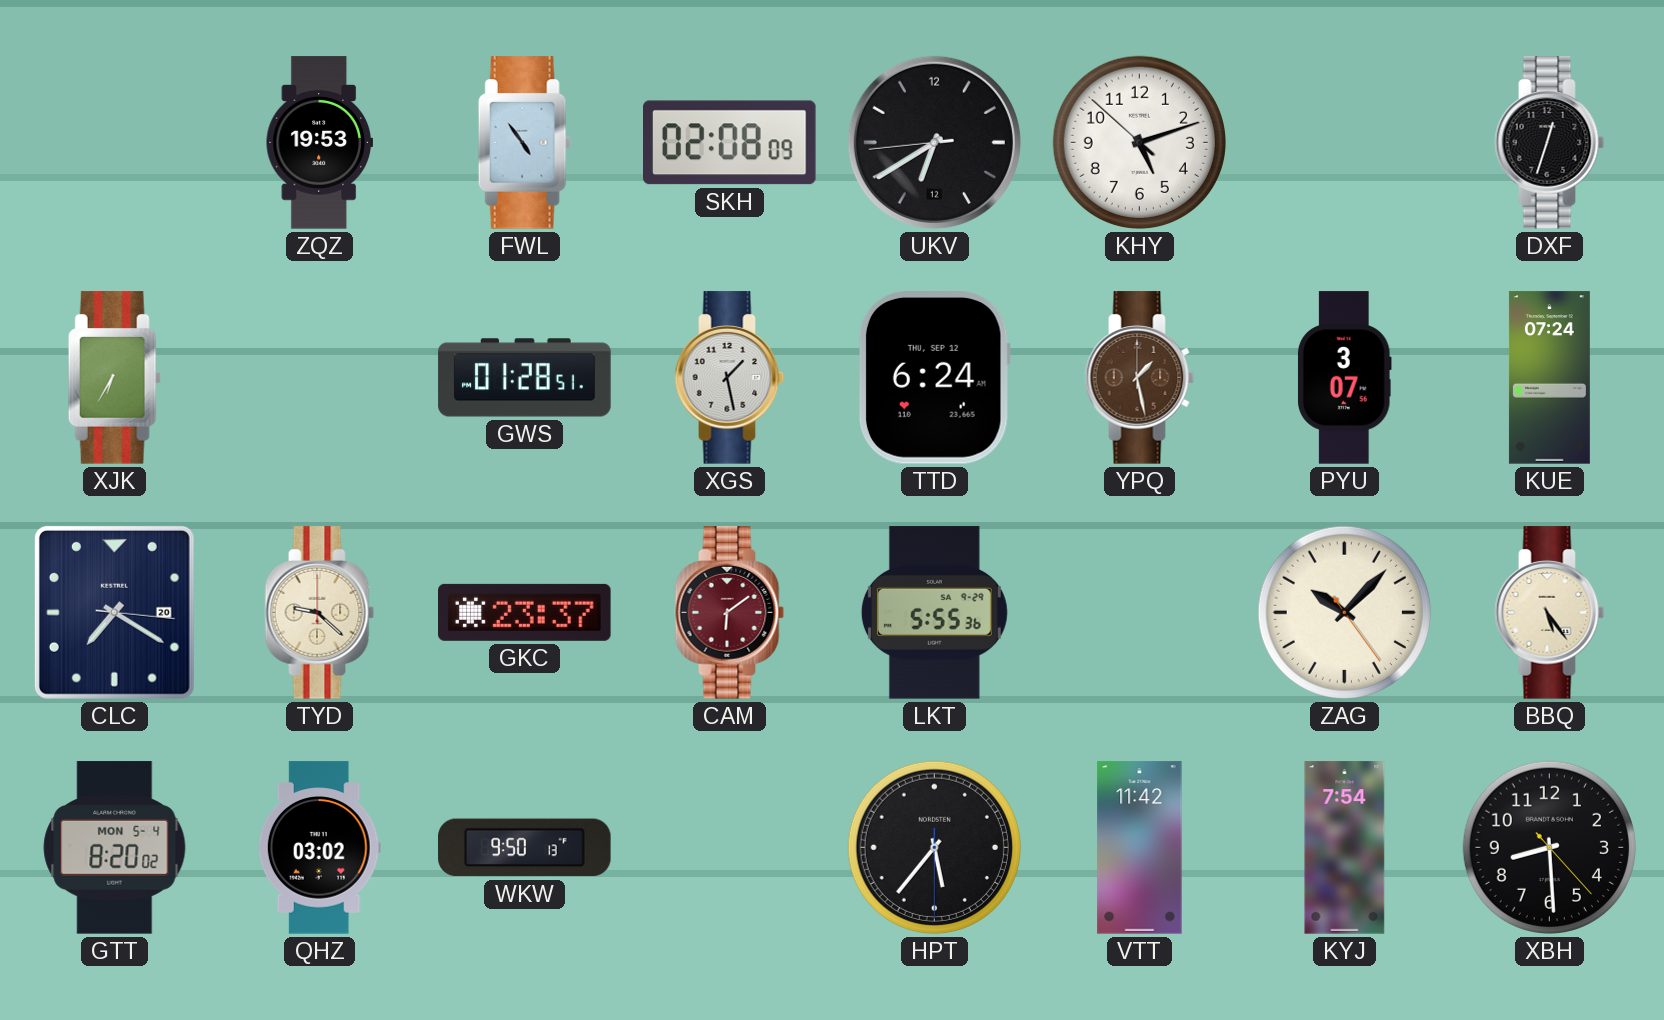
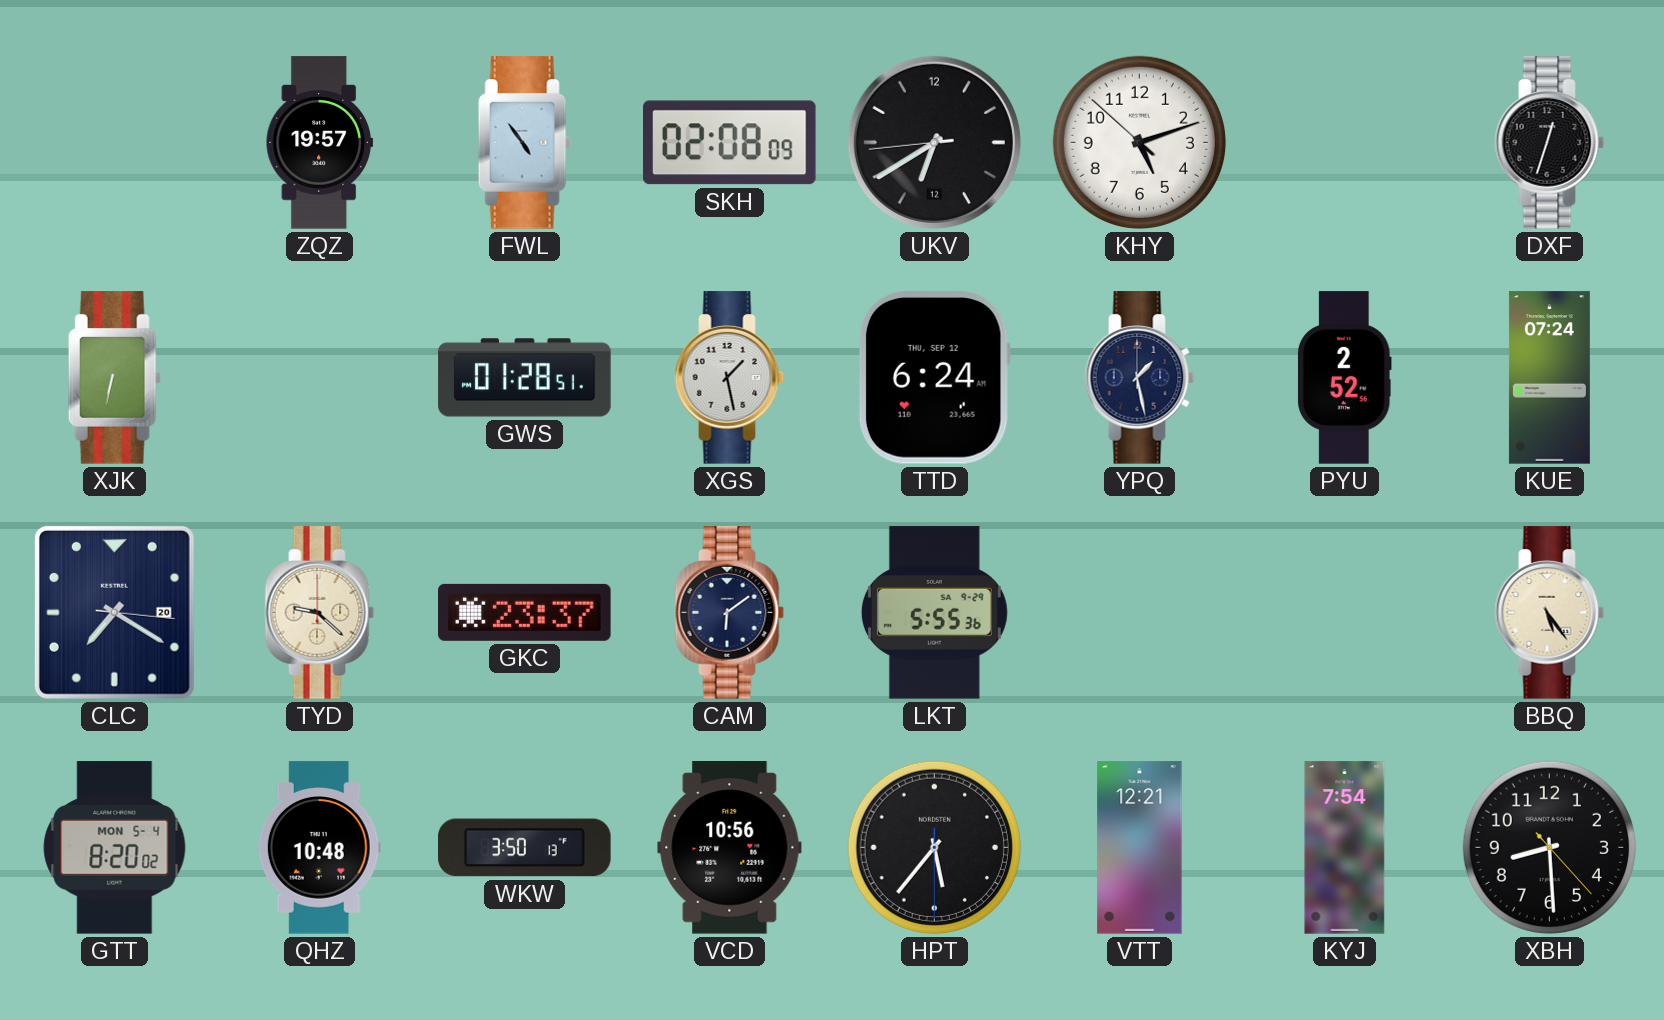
ZQZ: 19:53 -> 19:57
XJK: 6:35 -> 6:32
YPQ dial: brown -> navy
PYU: 3:07 -> 2:52
CAM dial: burgundy -> navy
ZAG: 10:07 -> none
QHZ: 03:02 -> 10:48
WKW: 9:50 -> 3:50
VCD: none -> 10:56
VTT: 11:42 -> 12:21
